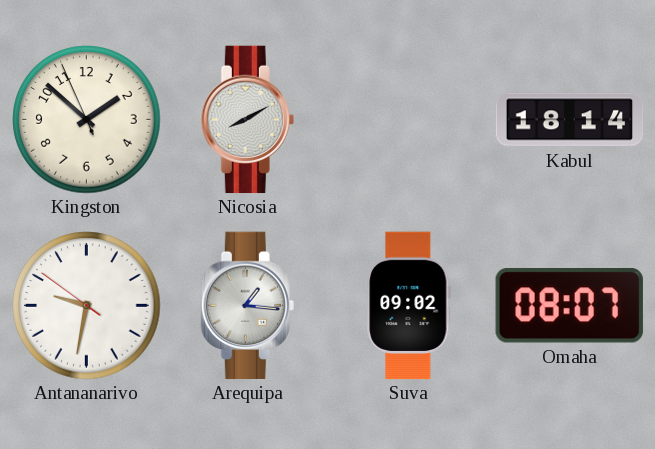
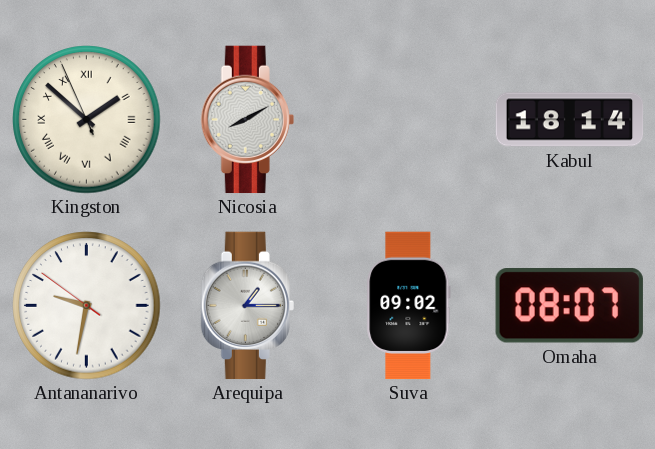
Kingston numerals: Arabic -> Roman
Arequipa: 1:16 -> 1:15
